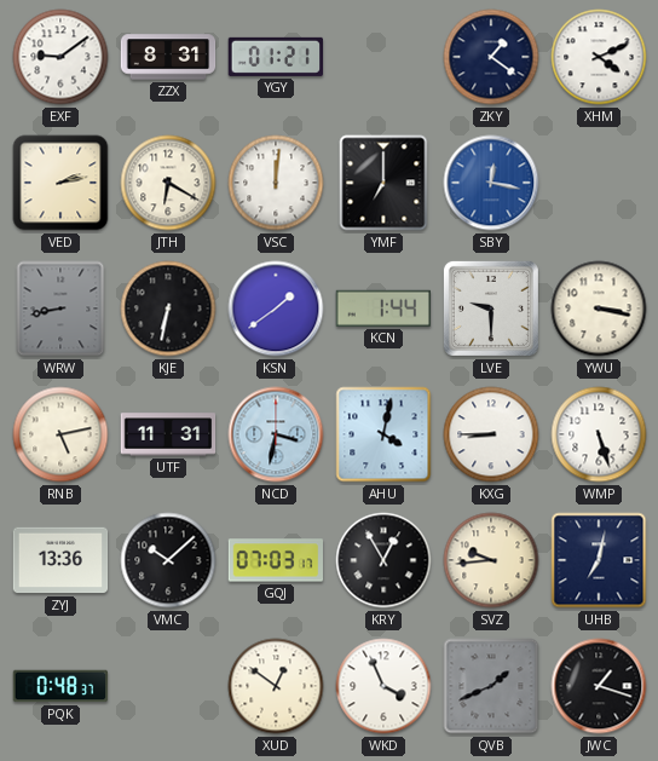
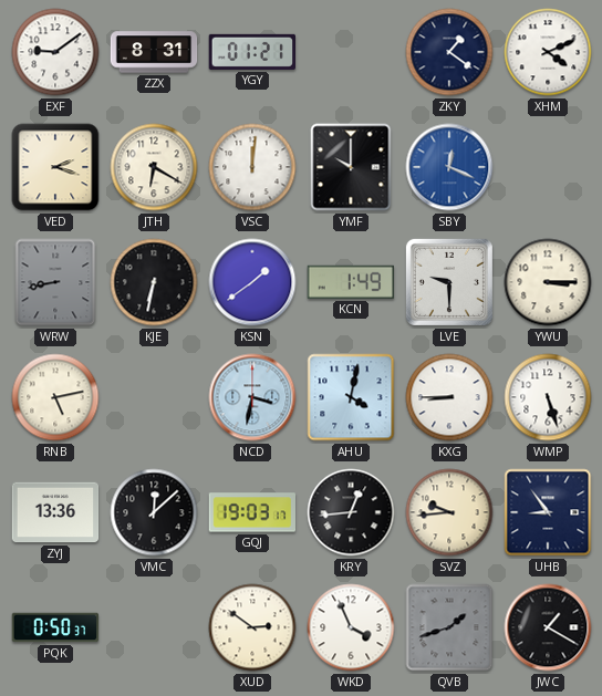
VED: 2:13 -> 2:18
YMF: 7:00 -> 10:00
SBY: 12:17 -> 12:19
KCN: 1:44 -> 1:49
YWU: 3:17 -> 3:15
UTF: 11:31 -> none
VMC: 10:08 -> 12:08
GQJ: 07:03 -> 19:03
KRY: 12:55 -> 12:44
UHB: 7:02 -> 8:54
PQK: 0:48 -> 0:50
XUD: 12:51 -> 2:51
QVB: 1:41 -> 1:42
JWC: 1:18 -> 1:20
